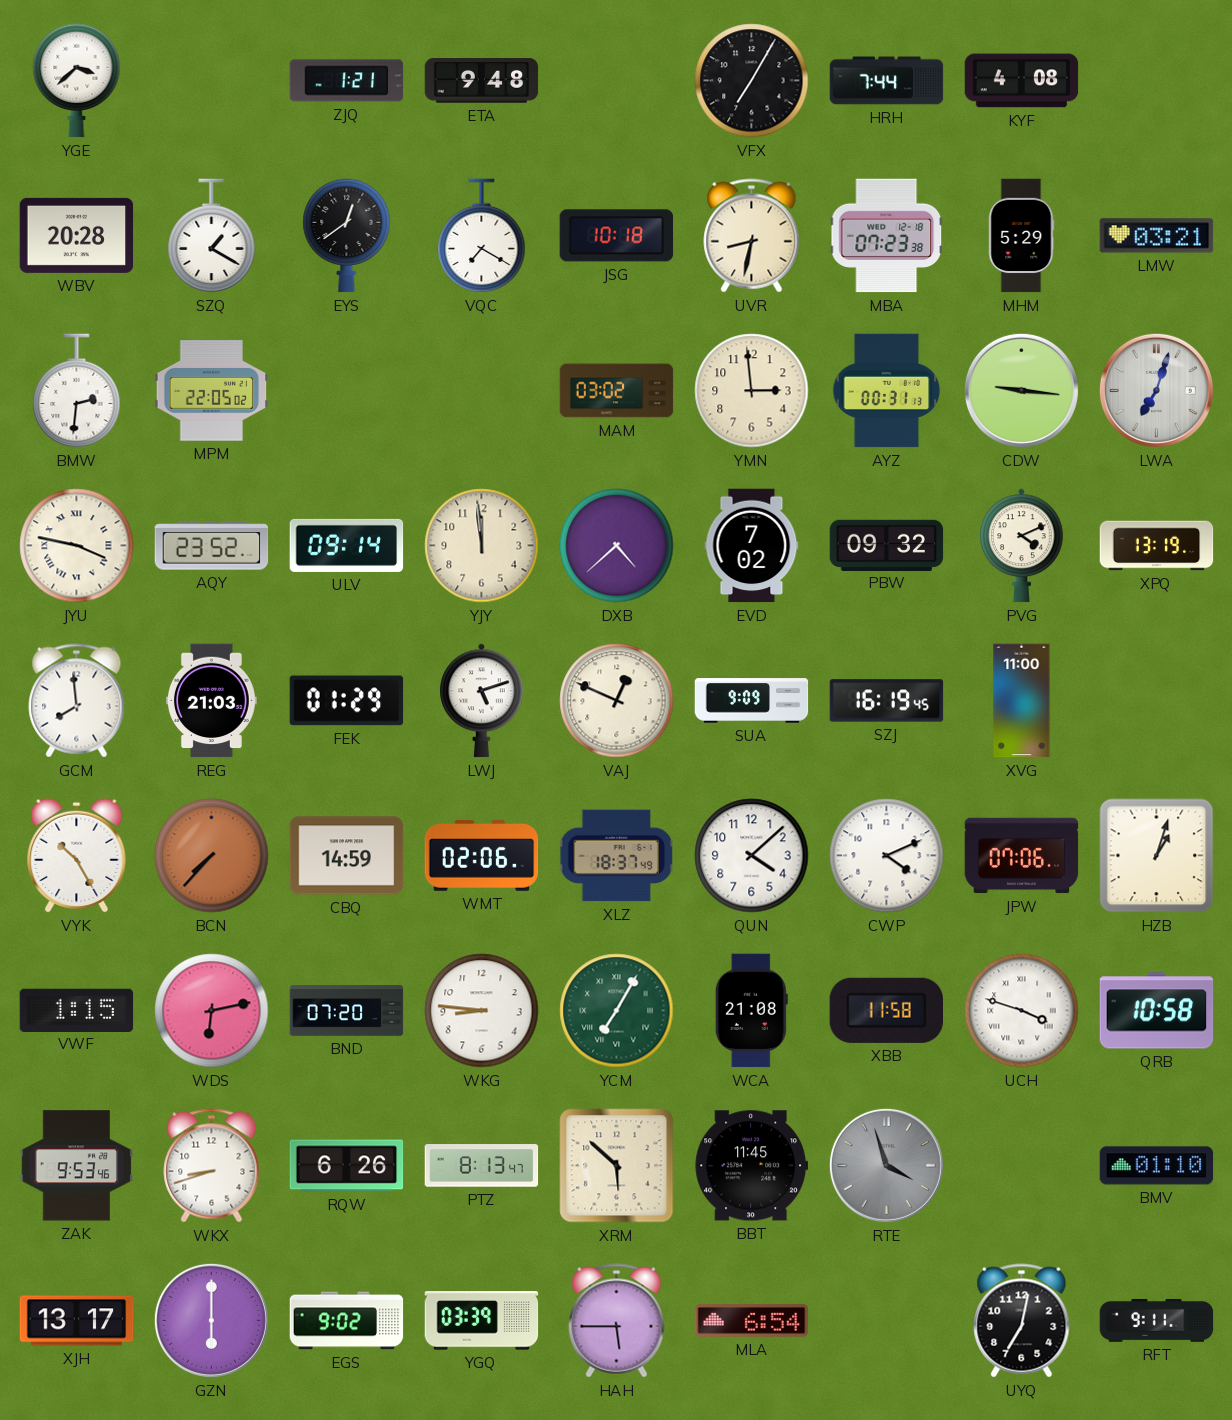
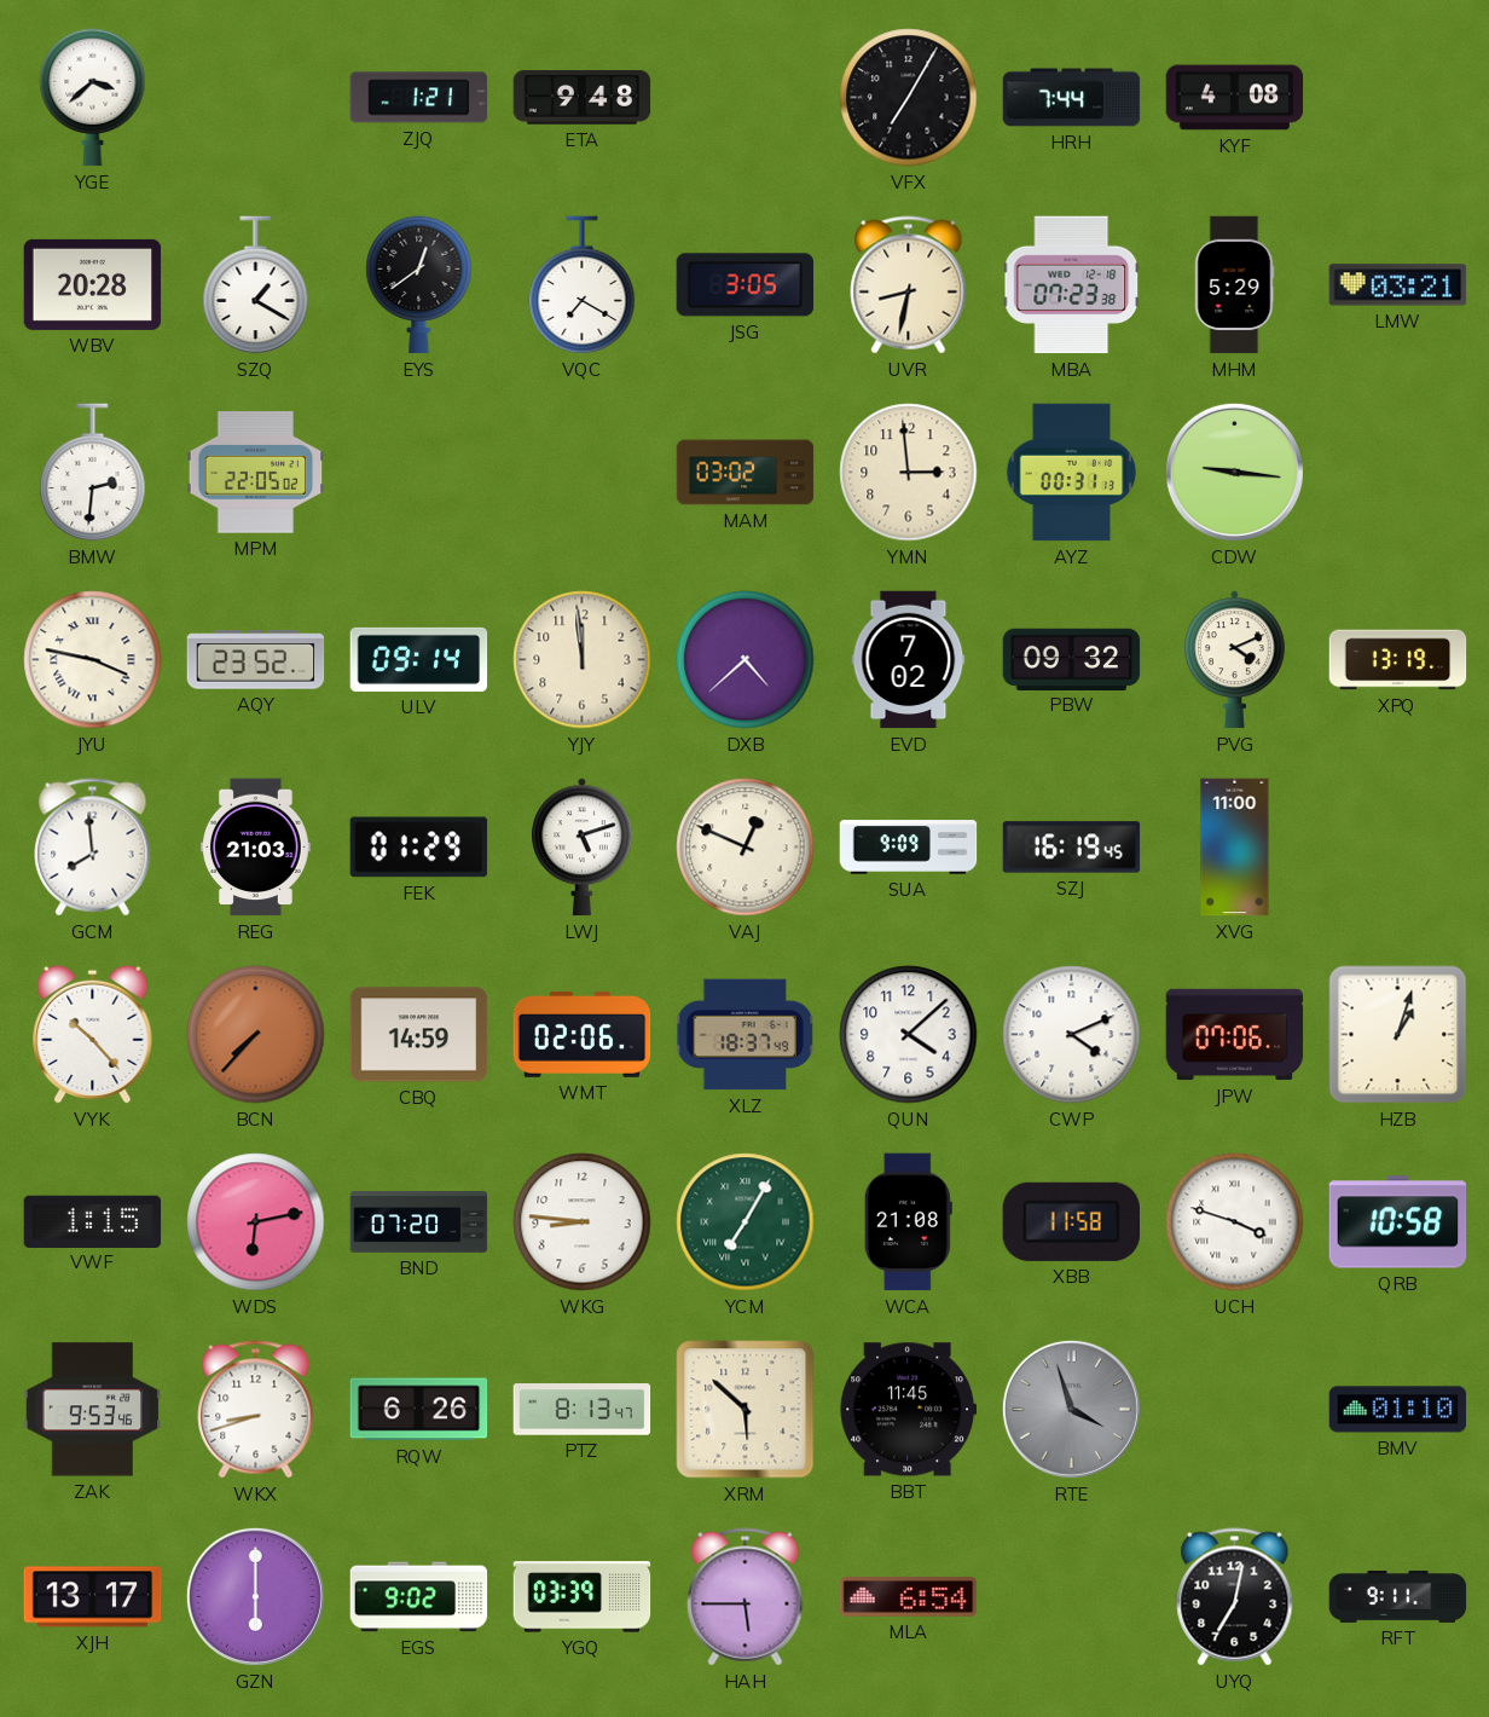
JSG: 10:18 -> 3:05
LWA: 7:03 -> none
VYK: 10:25 -> 10:23
